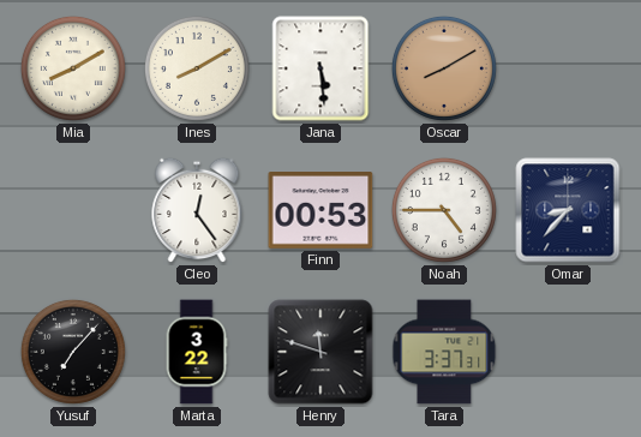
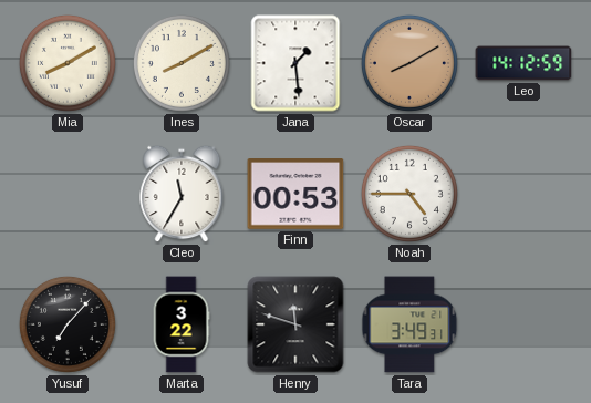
Jana: 5:29 -> 1:29
Leo: none -> 14:12
Cleo: 12:24 -> 11:35
Omar: 8:37 -> none
Tara: 3:37 -> 3:49
